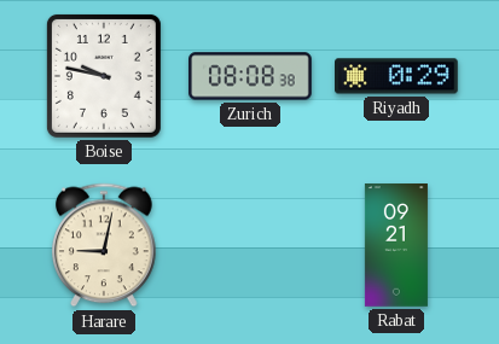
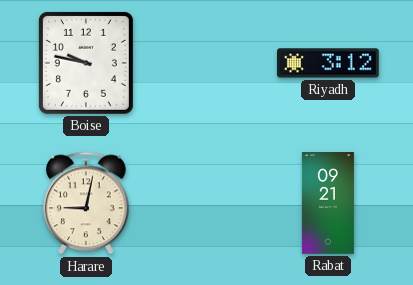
Zurich: 08:08 -> none
Riyadh: 0:29 -> 3:12
